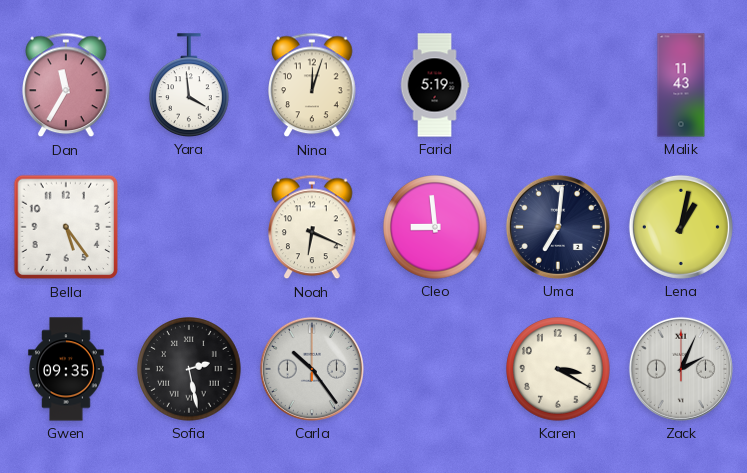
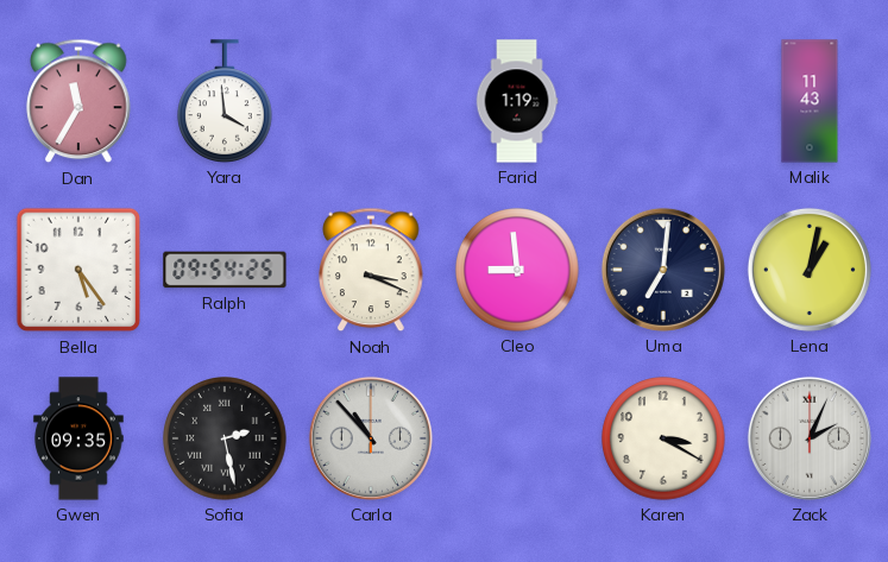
Nina: 12:03 -> none
Farid: 5:19 -> 1:19
Ralph: none -> 09:54
Noah: 6:19 -> 3:19
Carla: 10:24 -> 10:53
